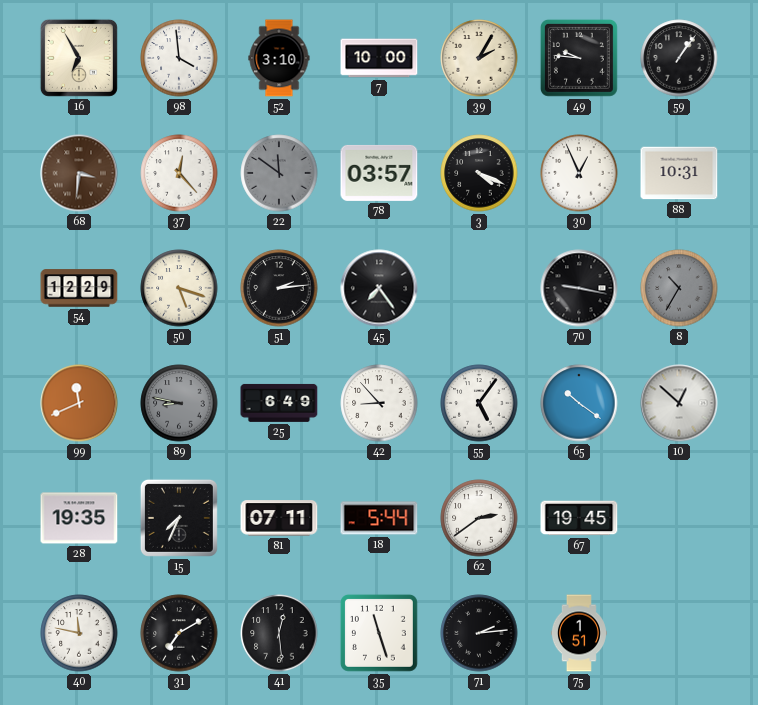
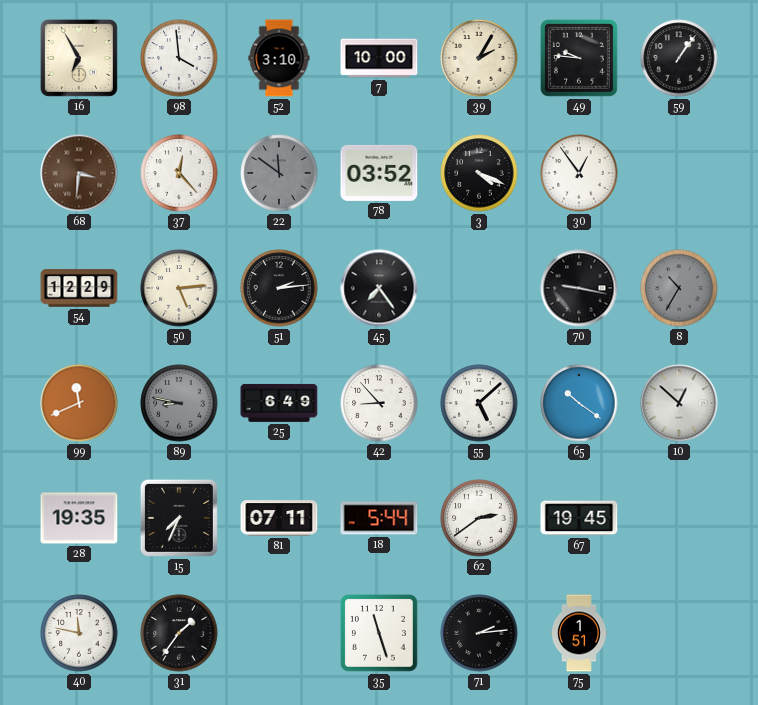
78: 03:57 -> 03:52
30: 12:56 -> 12:54
88: 10:31 -> none
50: 5:18 -> 5:14
55: 5:06 -> 5:08
31: 7:10 -> 1:36
41: 12:29 -> none
